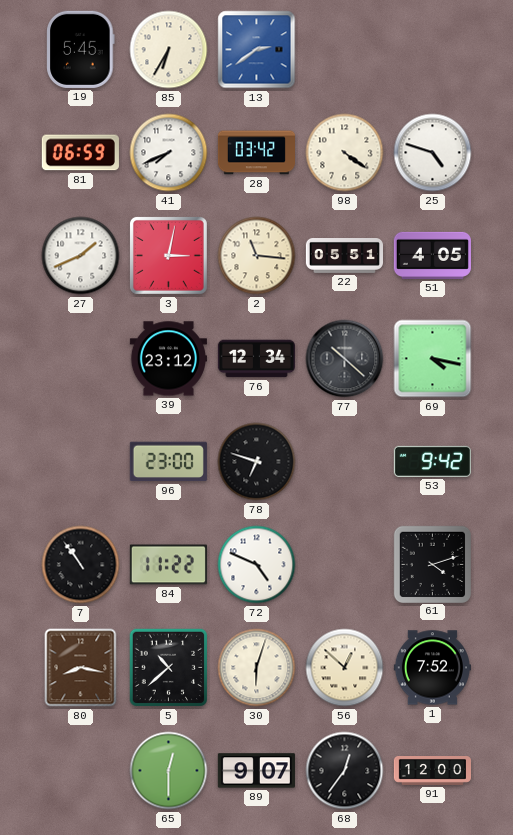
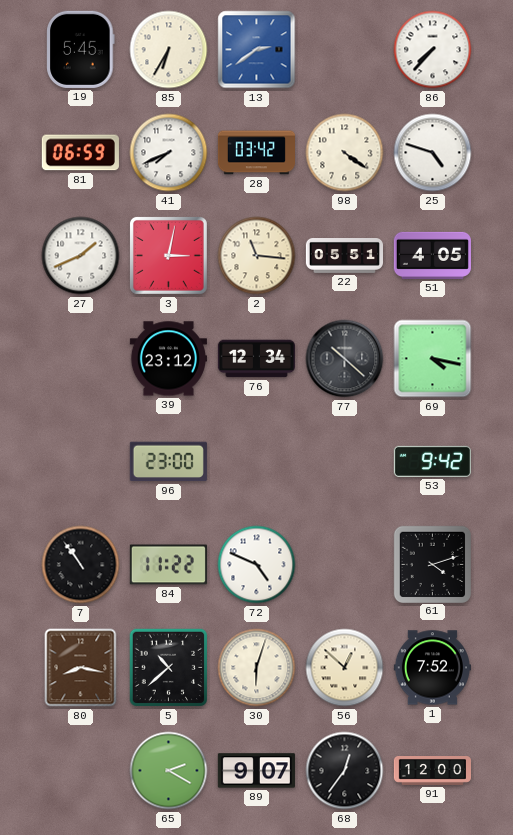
86: none -> 7:37
78: 6:48 -> none
65: 12:30 -> 2:20
